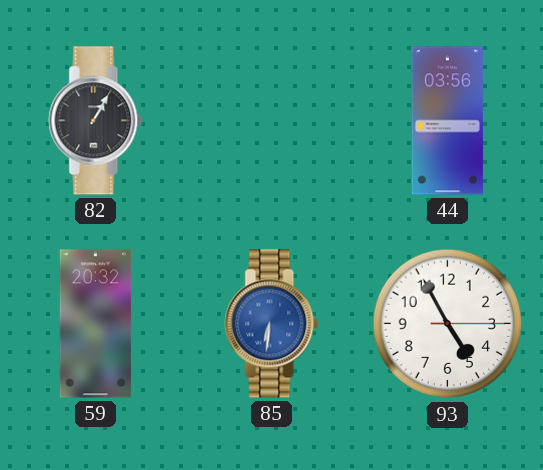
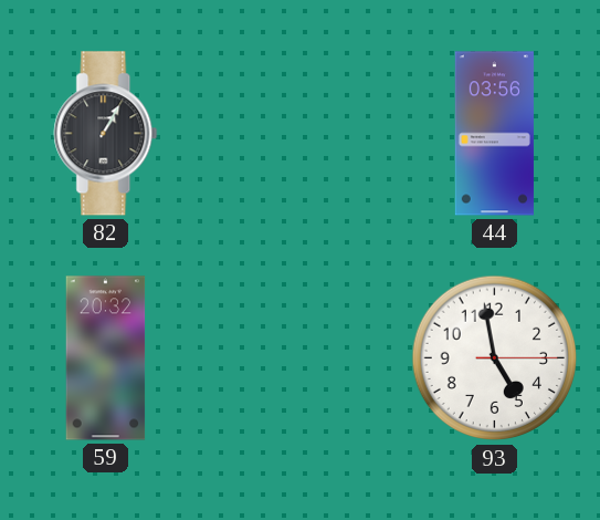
85: 6:31 -> none
93: 4:55 -> 4:58
